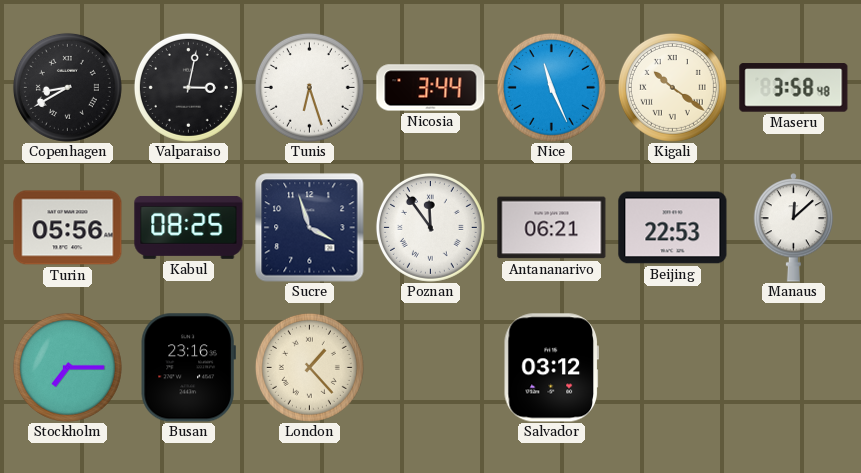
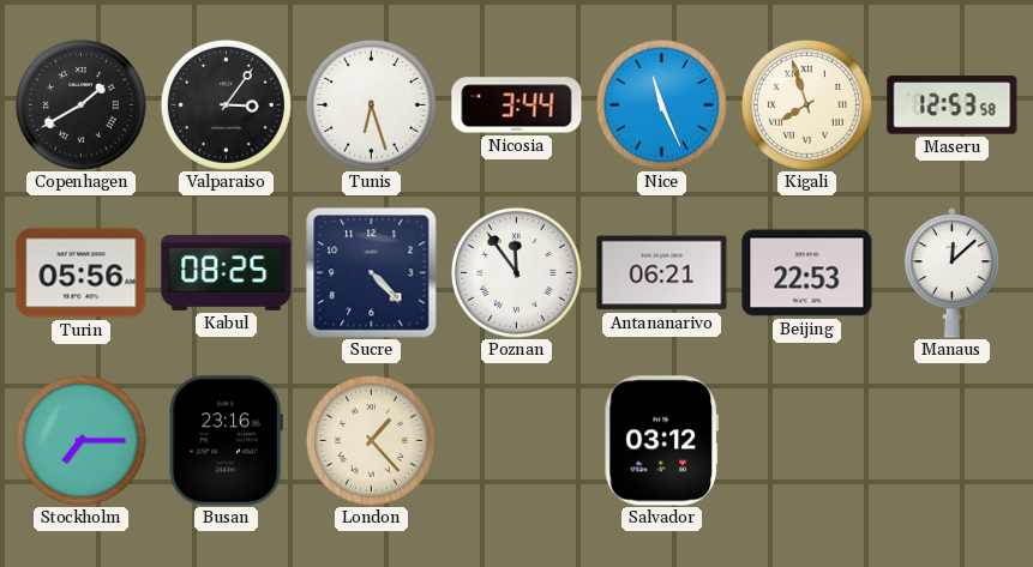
Copenhagen: 8:40 -> 1:40
Valparaiso: 3:02 -> 3:06
Kigali: 10:21 -> 7:57
Maseru: 3:58 -> 12:53
Sucre: 3:57 -> 4:23
